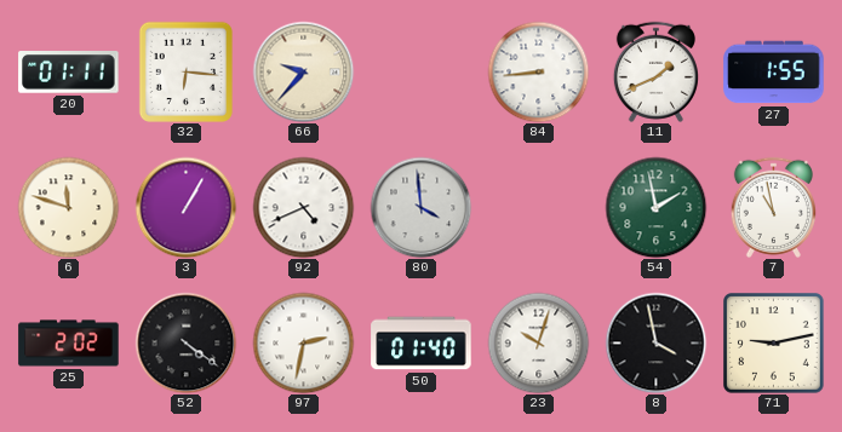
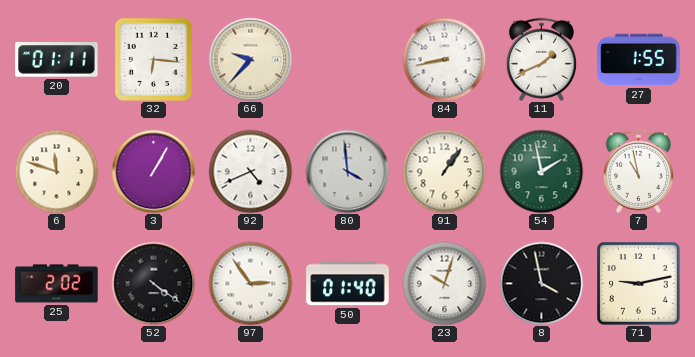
84: 8:44 -> 8:43
91: none -> 1:06
97: 2:32 -> 2:54
